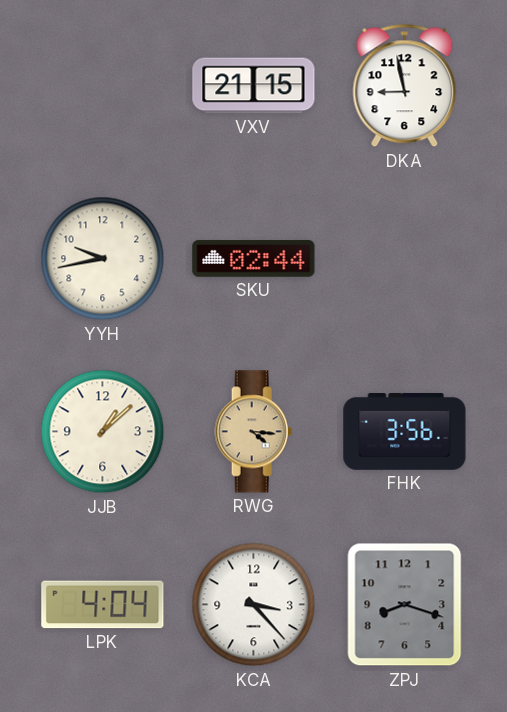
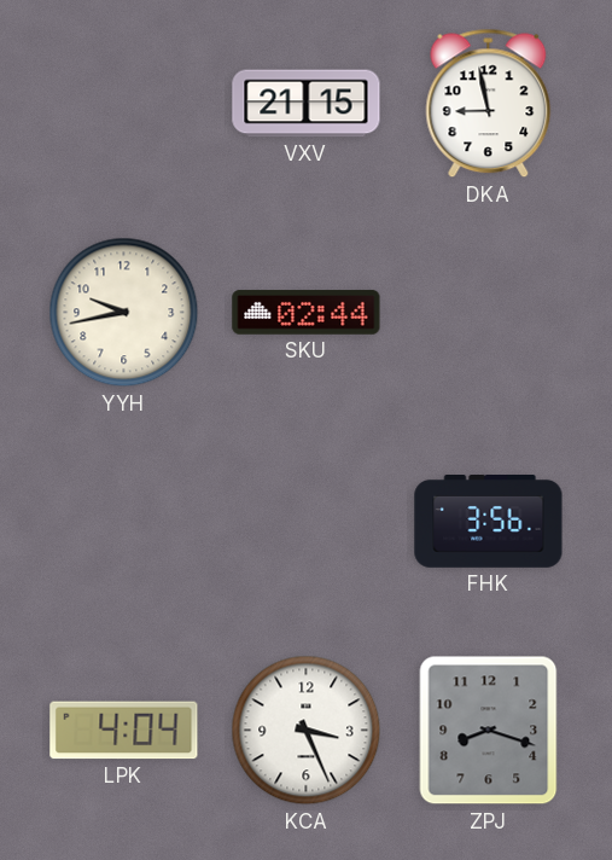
JJB: 1:08 -> none
RWG: 4:16 -> none
KCA: 3:23 -> 3:26
